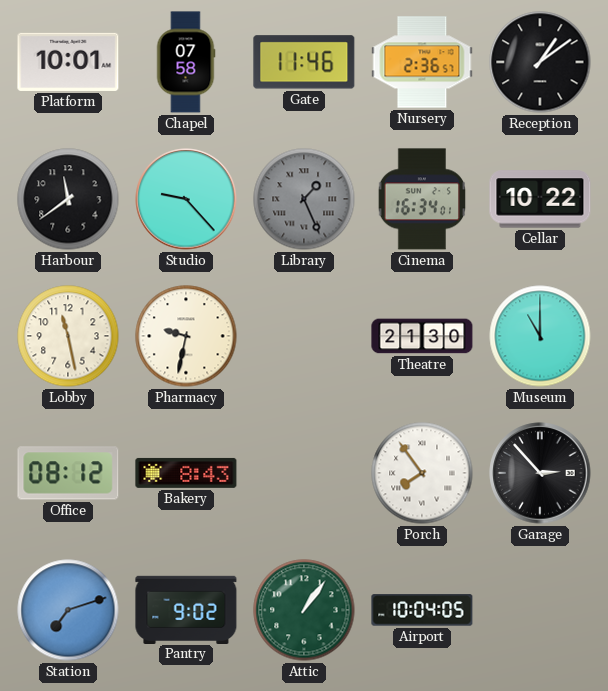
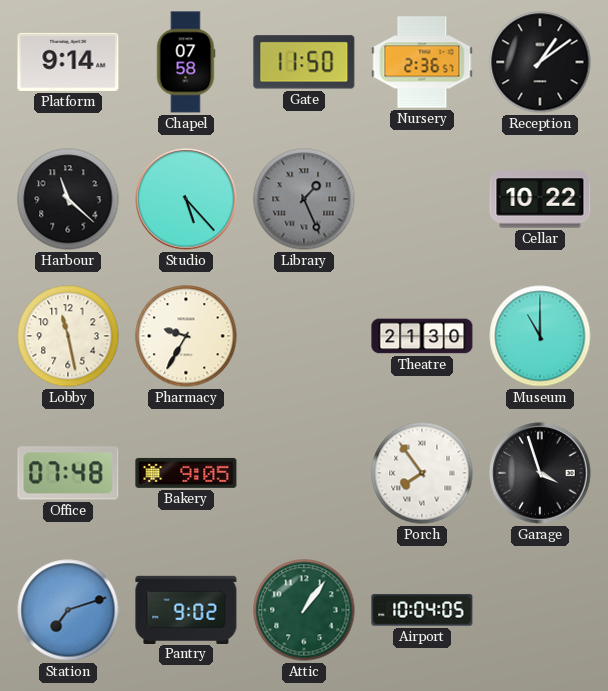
Platform: 10:01 -> 9:14
Gate: 11:46 -> 11:50
Harbour: 11:39 -> 11:22
Studio: 9:23 -> 5:23
Cinema: 16:34 -> none
Pharmacy: 9:32 -> 9:35
Office: 08:12 -> 07:48
Bakery: 8:43 -> 9:05
Garage: 2:53 -> 3:57
